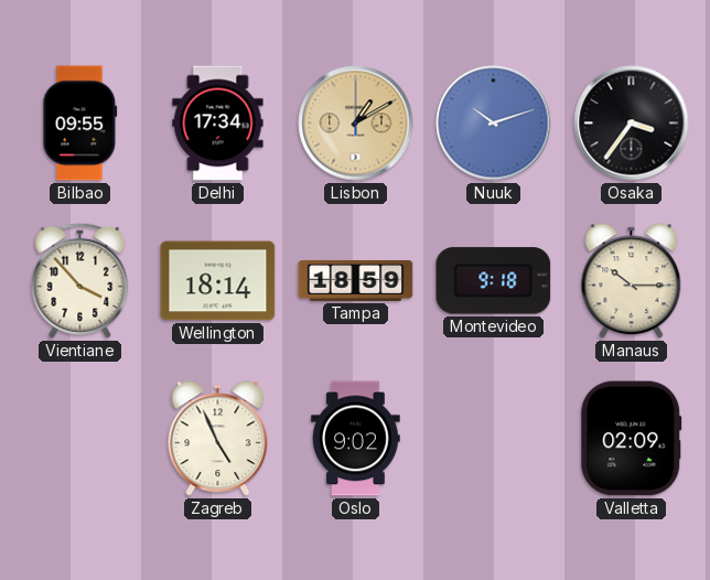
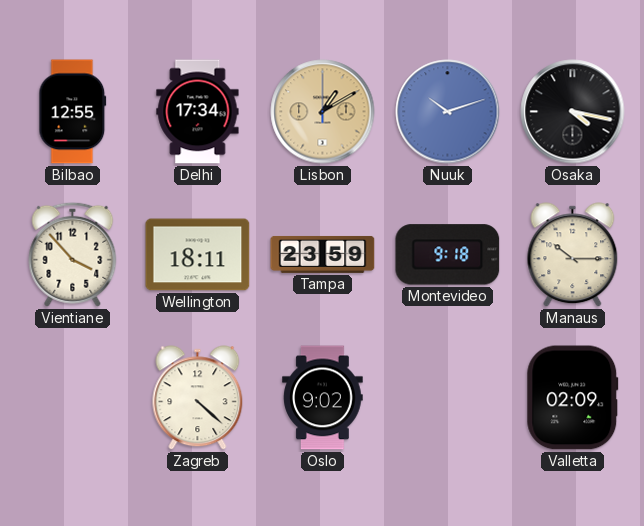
Bilbao: 09:55 -> 12:55
Osaka: 3:36 -> 4:17
Wellington: 18:14 -> 18:11
Tampa: 18:59 -> 23:59
Zagreb: 4:56 -> 4:22
